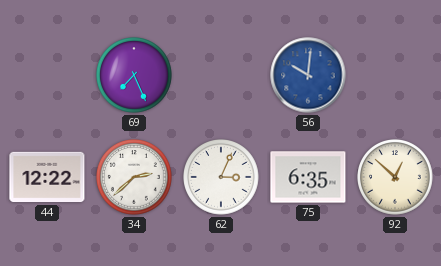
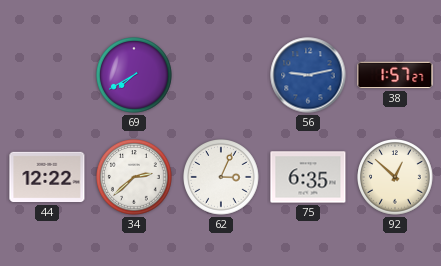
69: 7:26 -> 7:40
56: 10:01 -> 9:13
38: none -> 1:57
